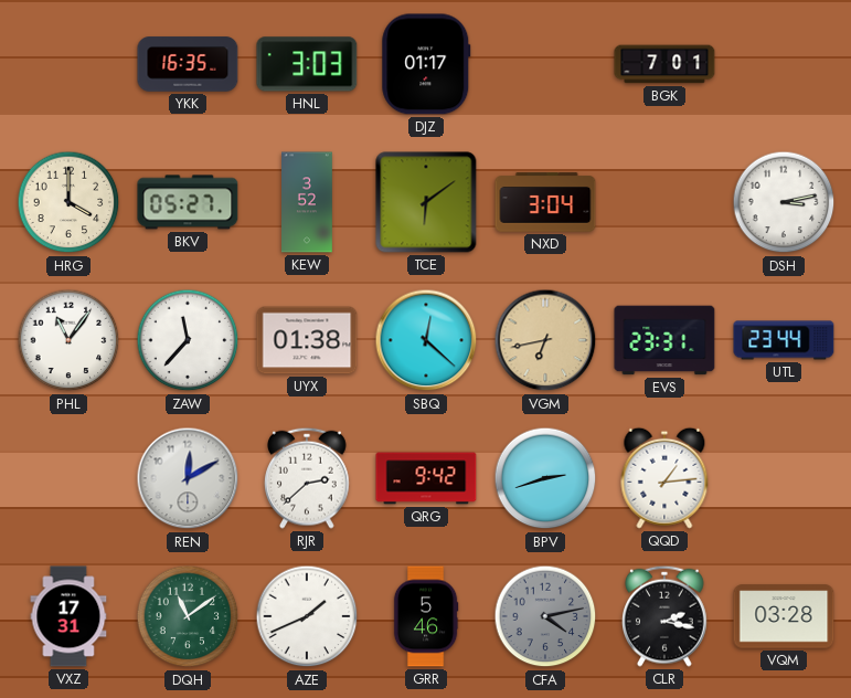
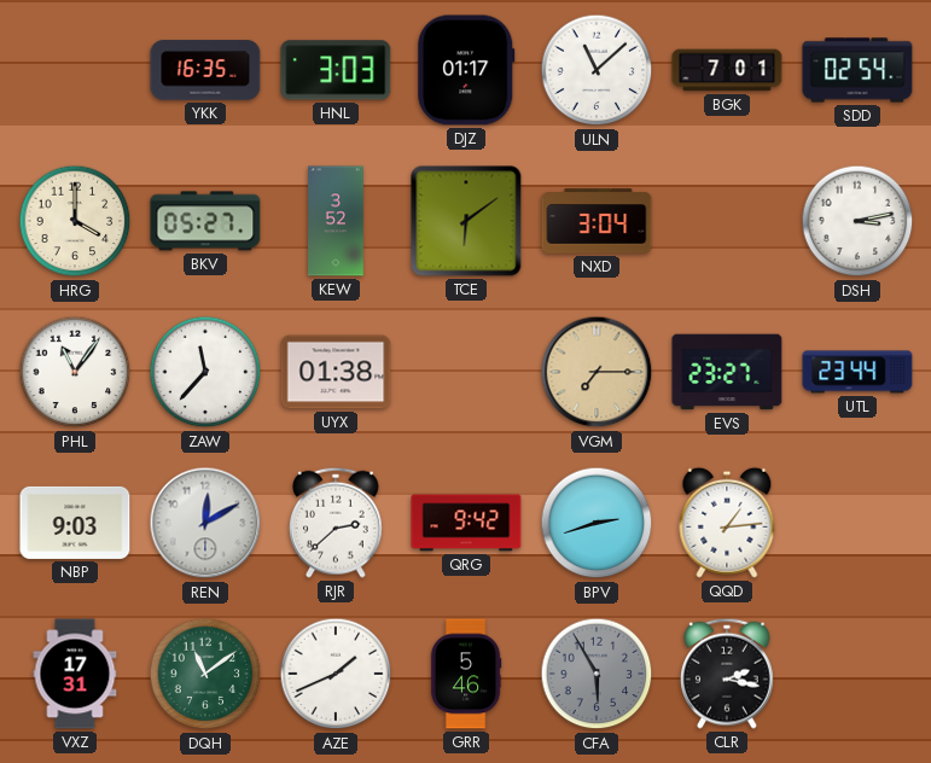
ULN: none -> 11:08
SDD: none -> 02:54
SBQ: 12:22 -> none
VGM: 6:43 -> 7:15
EVS: 23:31 -> 23:27
NBP: none -> 9:03
CFA: 4:13 -> 5:55
VQM: 03:28 -> none
